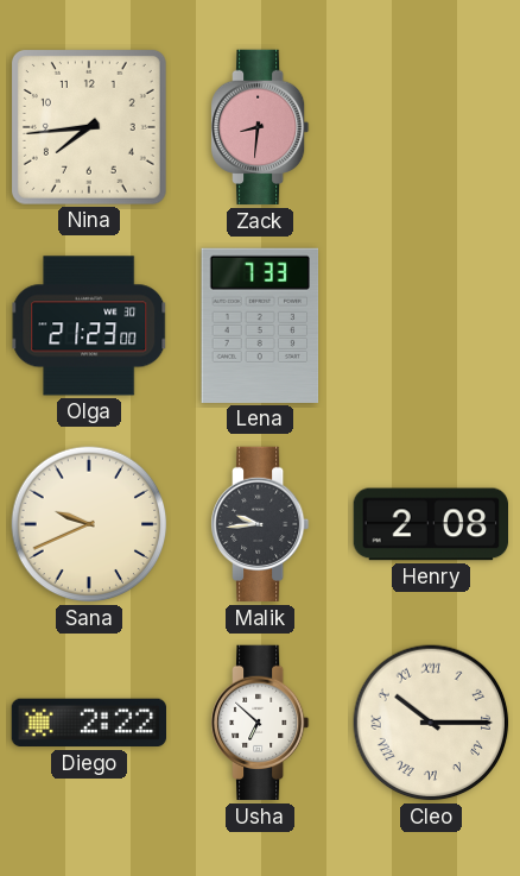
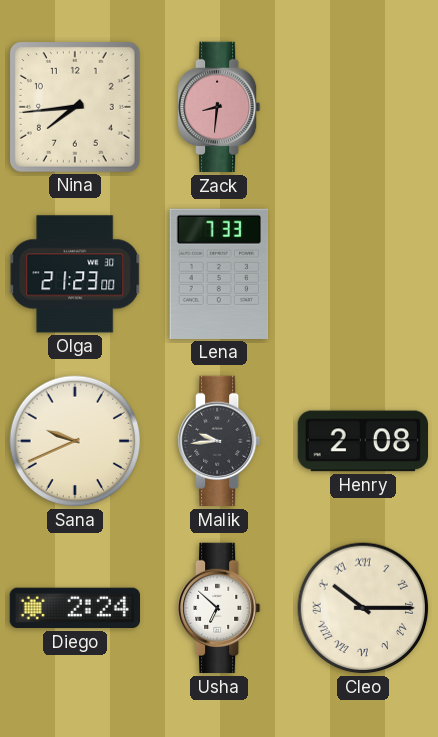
Diego: 2:22 -> 2:24
